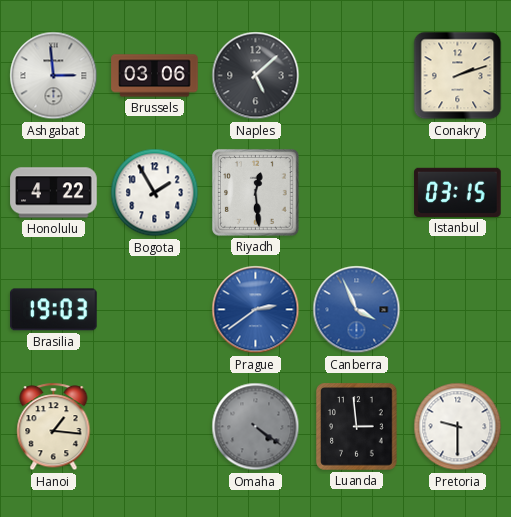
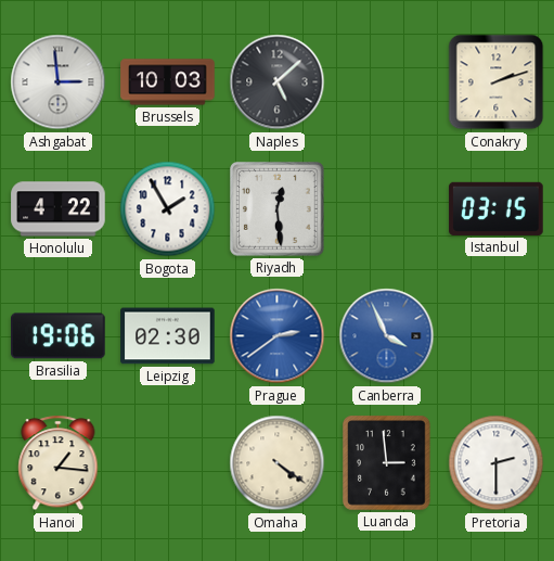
Brussels: 03:06 -> 10:03
Brasilia: 19:03 -> 19:06
Leipzig: none -> 02:30
Omaha dial: grey -> cream
Pretoria: 9:30 -> 2:30
